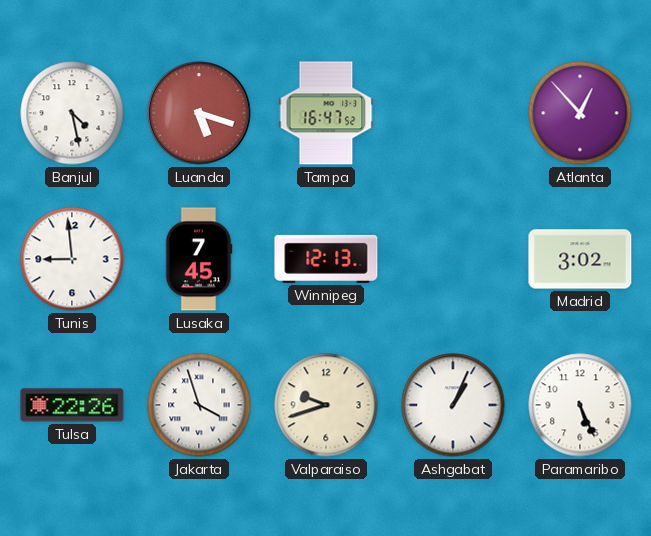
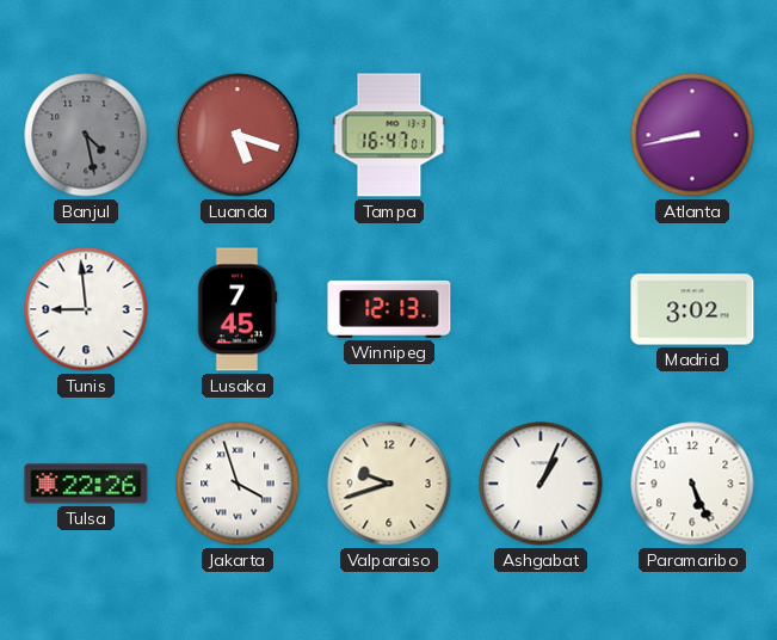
Banjul dial: white -> grey
Tampa: 16:47:52 -> 16:47:01
Atlanta: 12:53 -> 8:43
